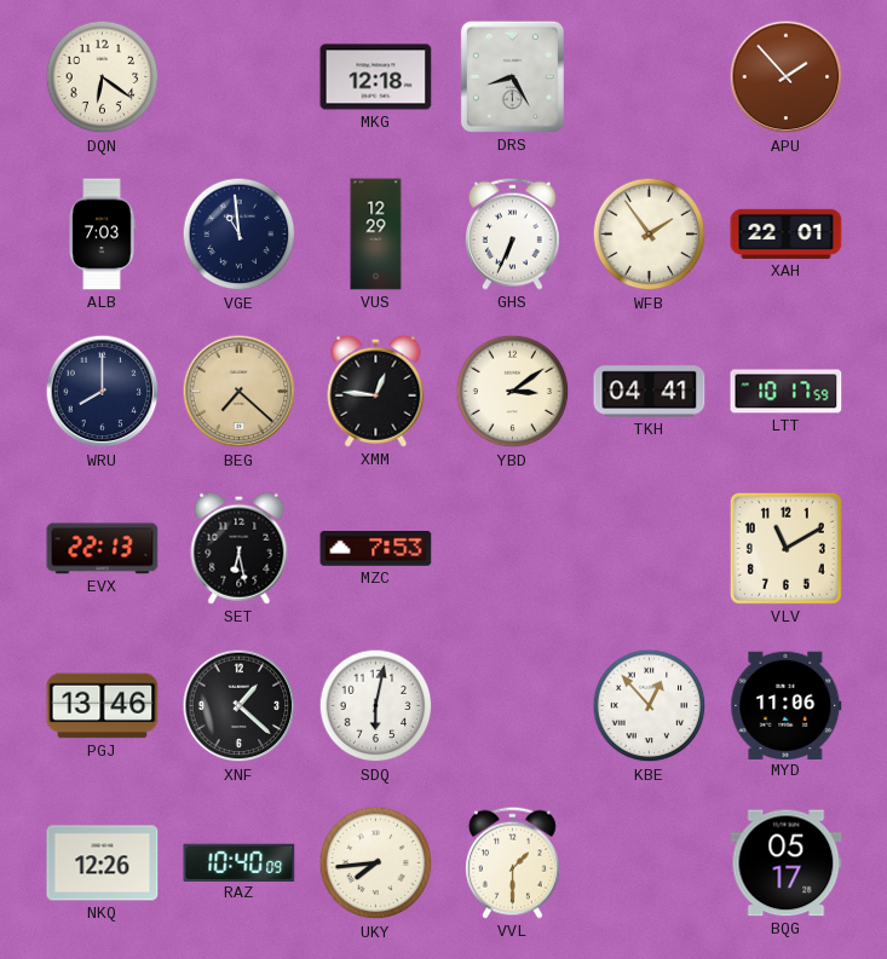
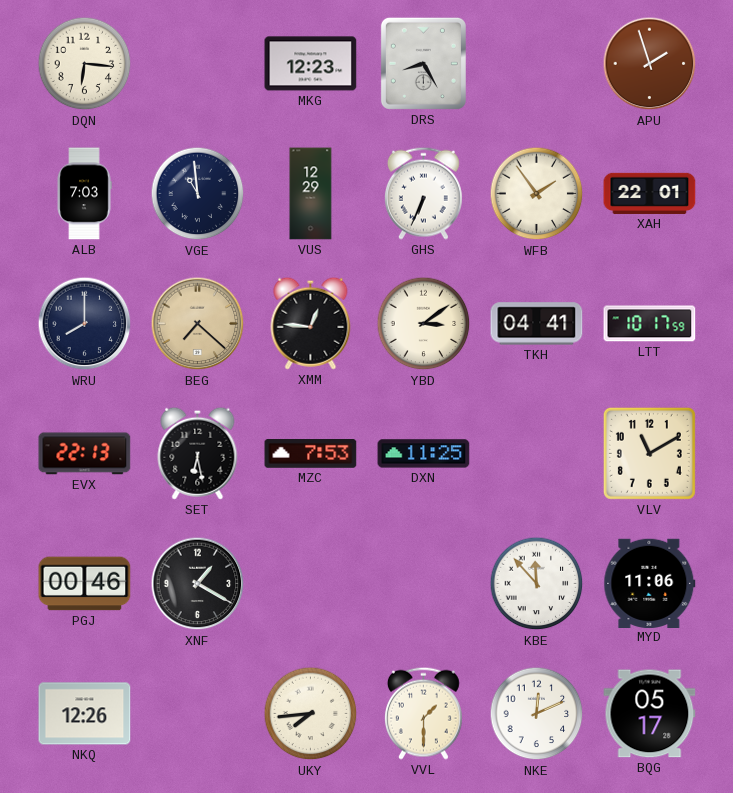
DQN: 6:21 -> 6:16
MKG: 12:18 -> 12:23
APU: 1:53 -> 1:57
DXN: none -> 11:25
PGJ: 13:46 -> 00:46
XNF: 1:22 -> 1:20
SDQ: 6:02 -> none
KBE: 12:53 -> 11:53
RAZ: 10:40 -> none
NKE: none -> 12:11
